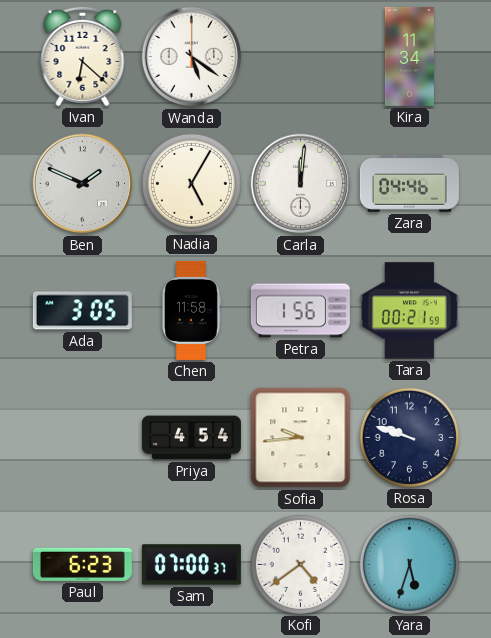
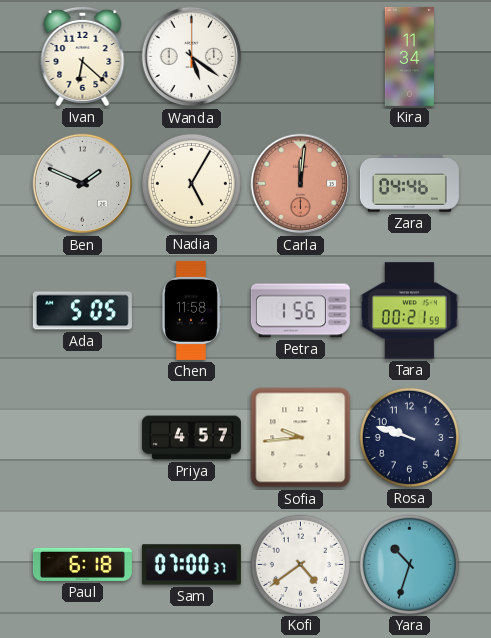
Carla dial: white -> salmon
Ada: 3:05 -> 5:05
Priya: 4:54 -> 4:57
Paul: 6:23 -> 6:18
Yara: 5:33 -> 10:33
